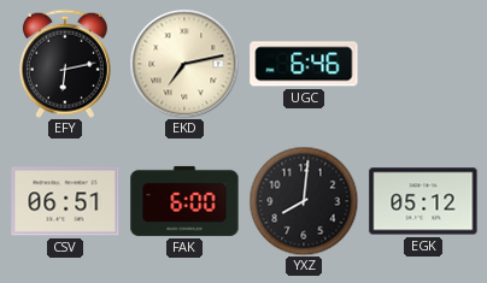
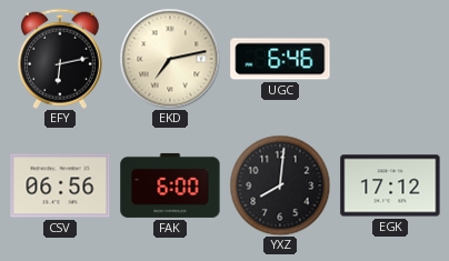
CSV: 06:51 -> 06:56
EGK: 05:12 -> 17:12
